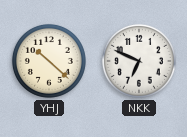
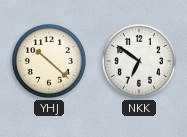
NKK: 6:49 -> 6:51
